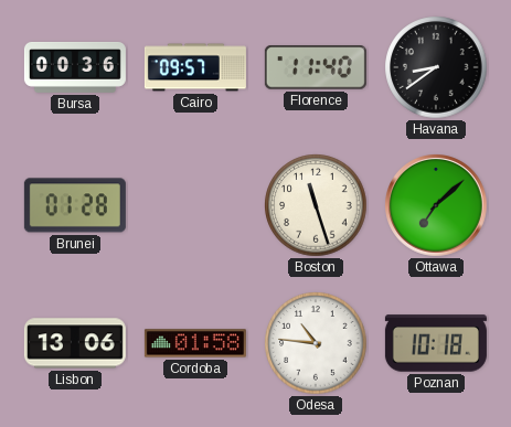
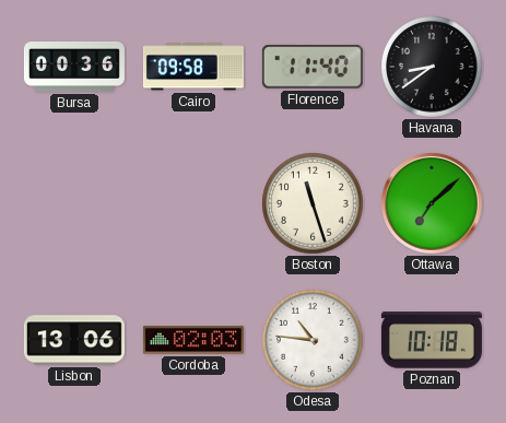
Cairo: 09:57 -> 09:58
Brunei: 01:28 -> none
Cordoba: 01:58 -> 02:03
